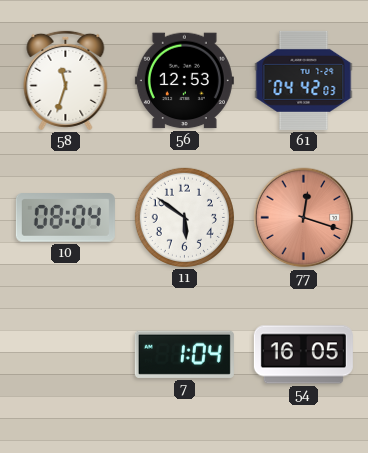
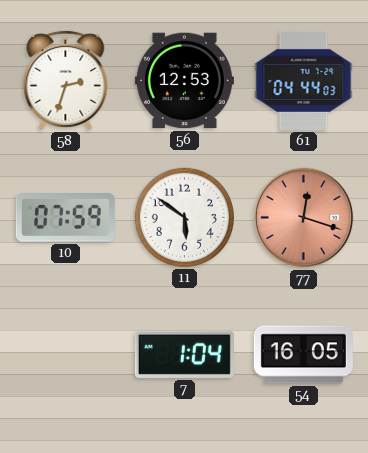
58: 11:33 -> 2:33
61: 04:42 -> 04:44
10: 08:04 -> 07:59
